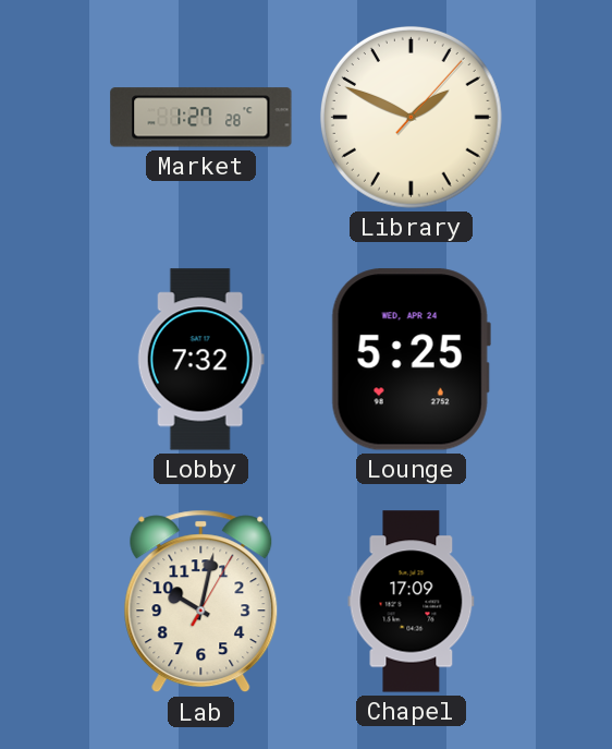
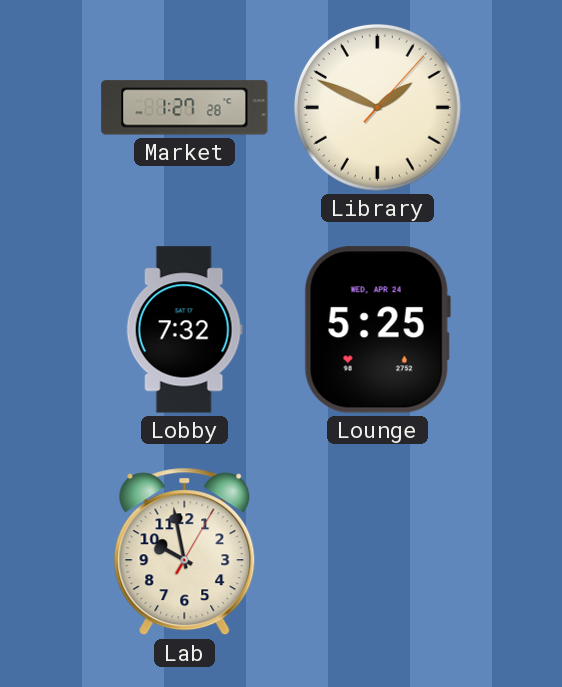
Lab: 10:02 -> 9:58
Chapel: 17:09 -> none
